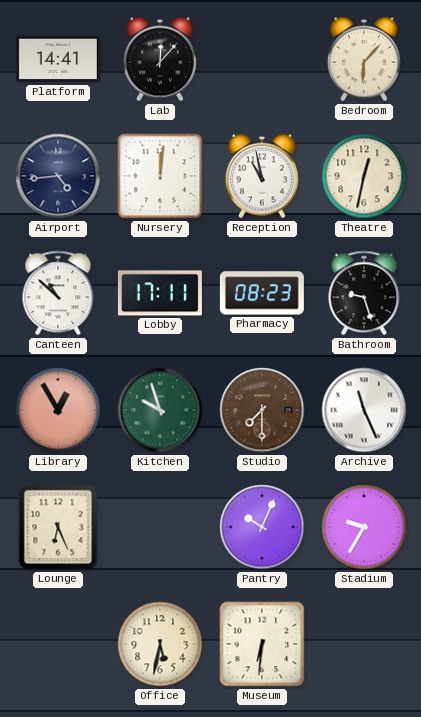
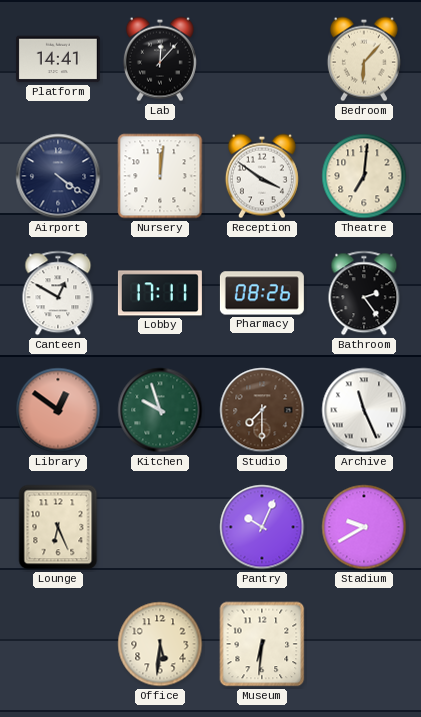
Airport: 4:44 -> 4:21
Reception: 10:58 -> 3:51
Theatre: 12:32 -> 7:01
Canteen: 10:52 -> 12:50
Pharmacy: 08:23 -> 08:26
Bathroom: 9:27 -> 2:24
Library: 12:55 -> 12:51
Stadium: 9:35 -> 9:40
Office: 5:32 -> 5:31
